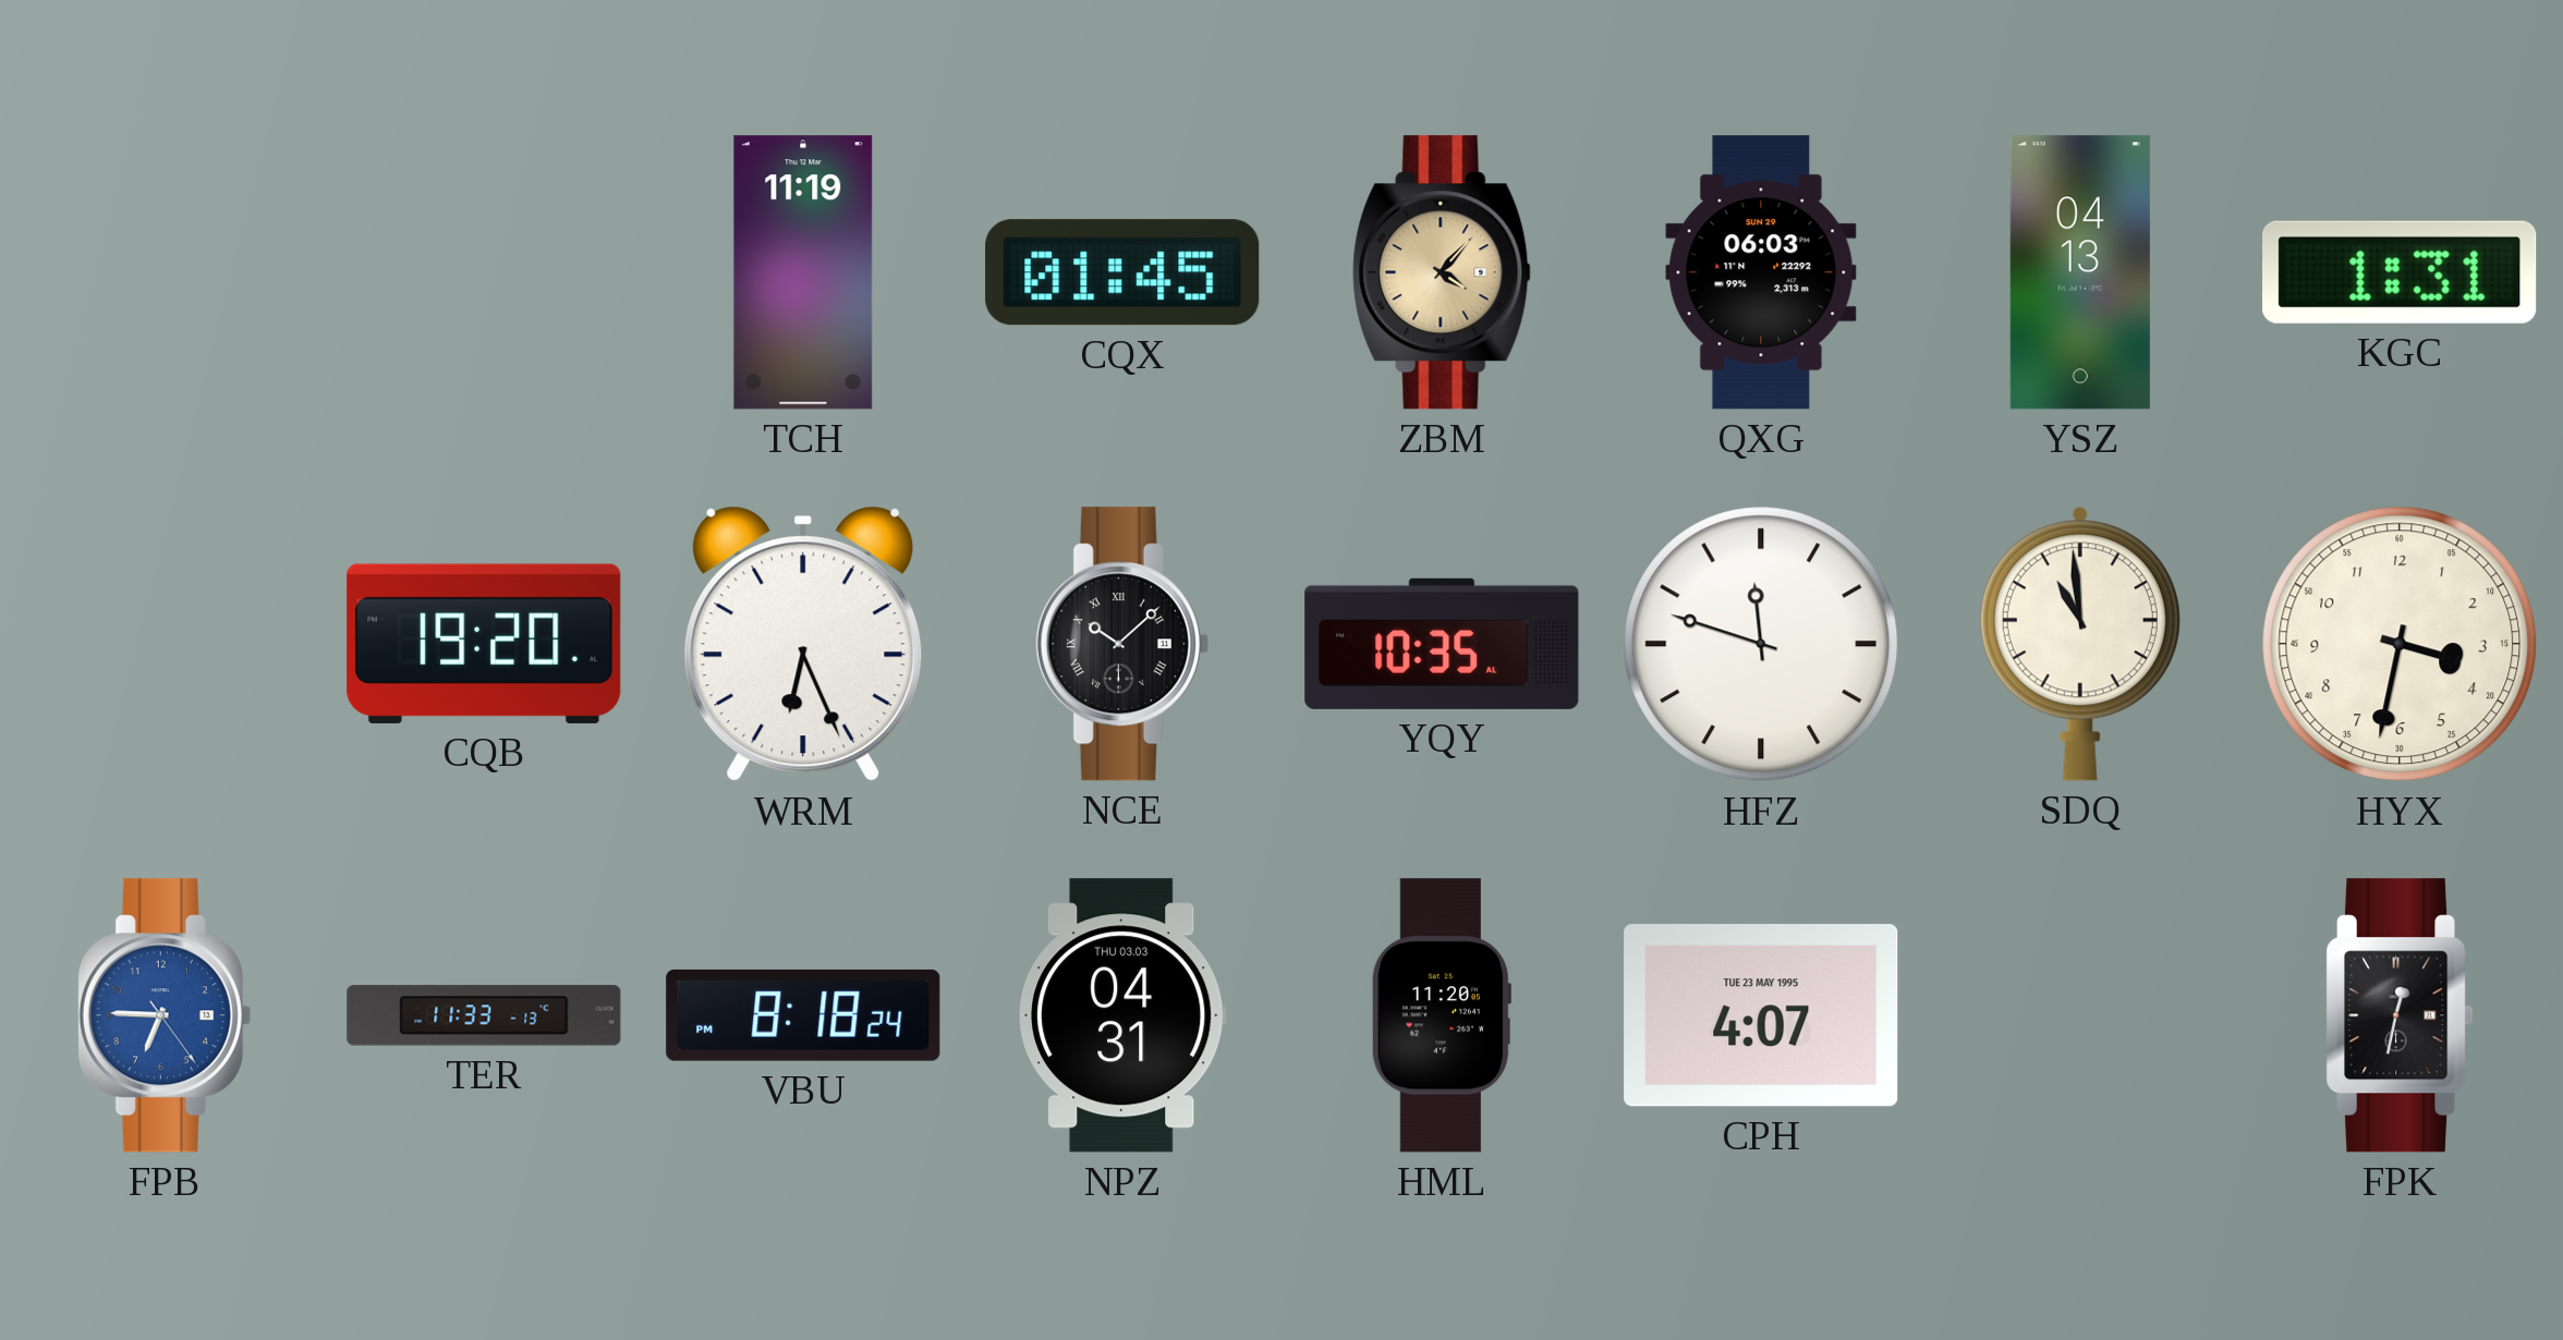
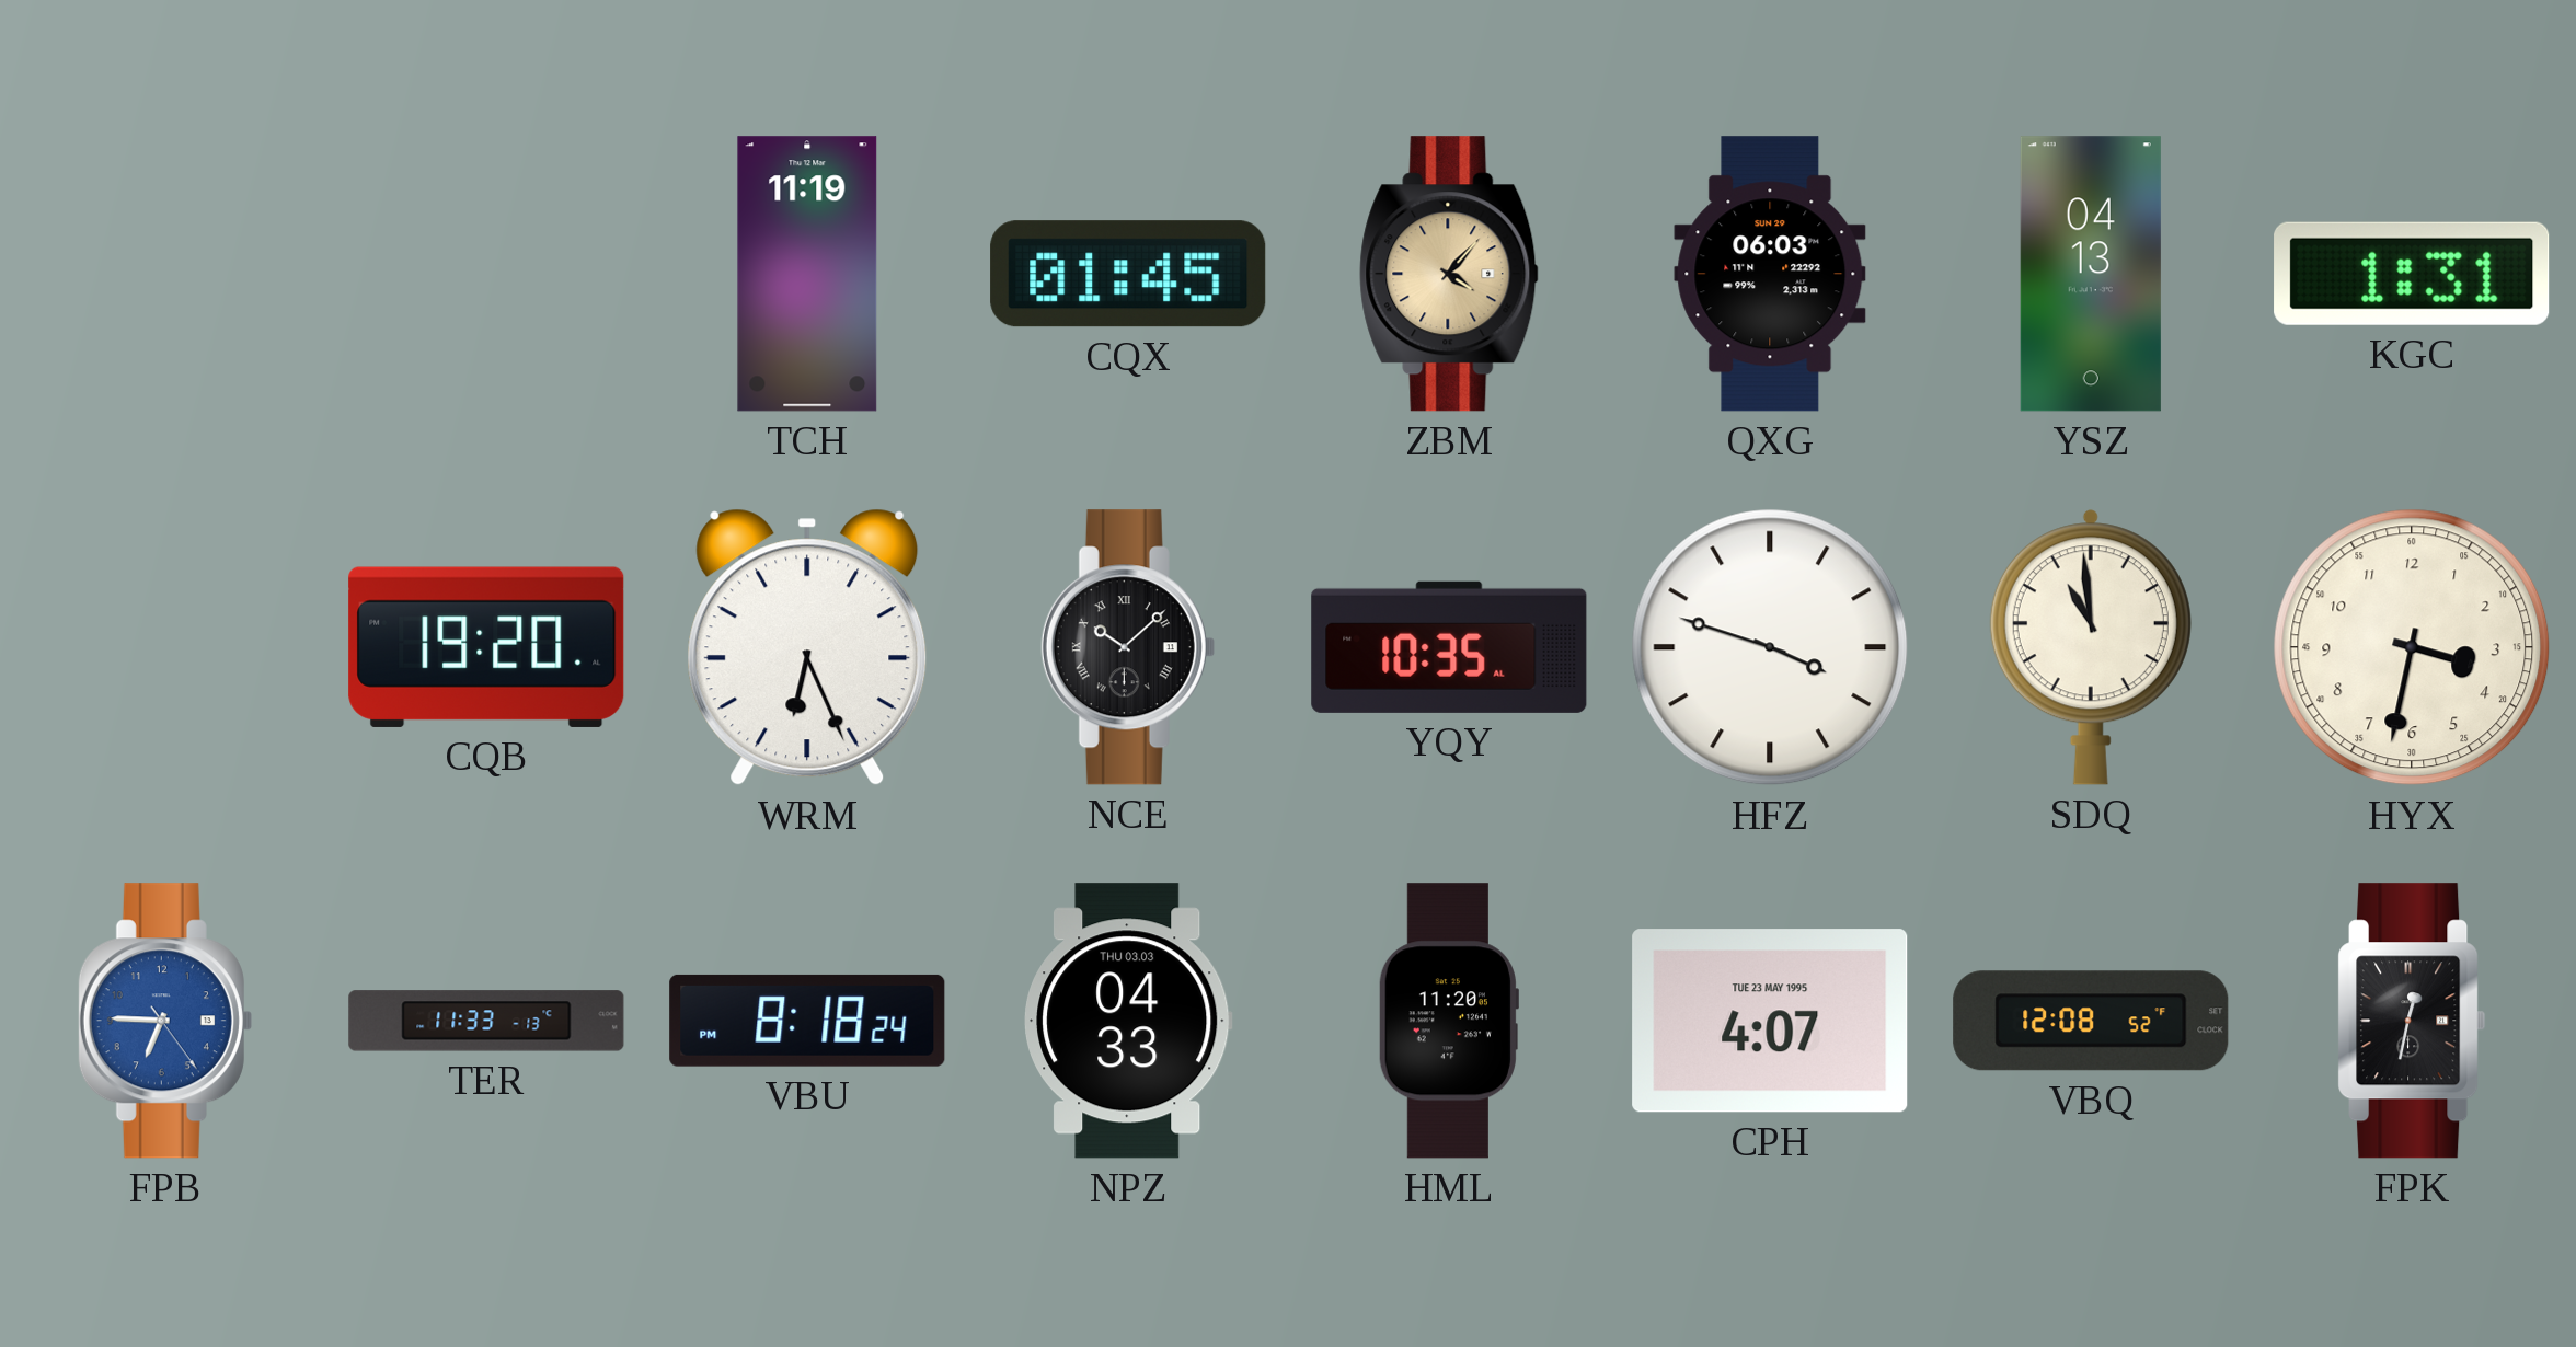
HFZ: 11:48 -> 3:48
NPZ: 04:31 -> 04:33
VBQ: none -> 12:08
